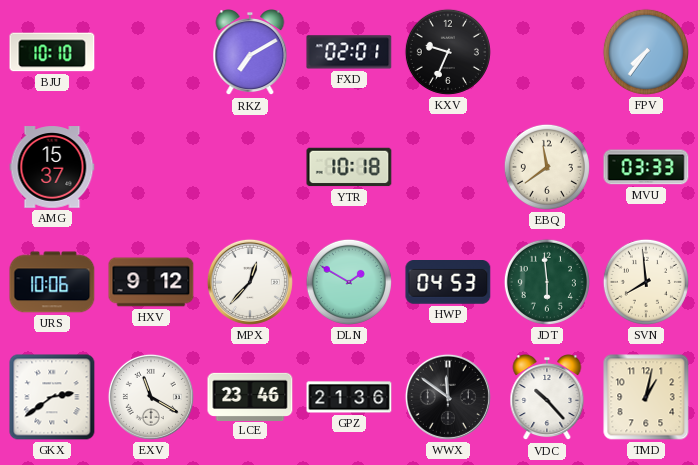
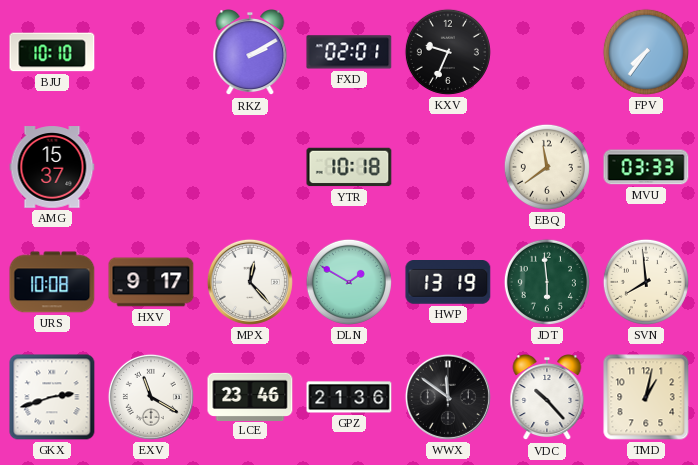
RKZ: 7:10 -> 2:10
URS: 10:06 -> 10:08
HXV: 9:12 -> 9:17
MPX: 12:37 -> 12:23
HWP: 04:53 -> 13:19
GKX: 2:39 -> 2:42
